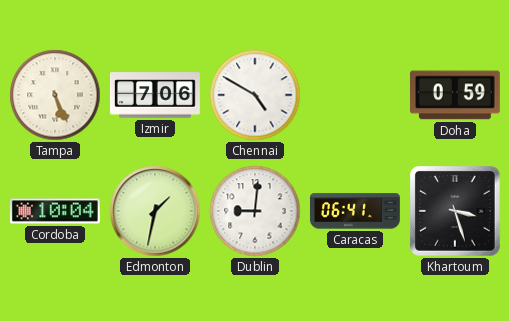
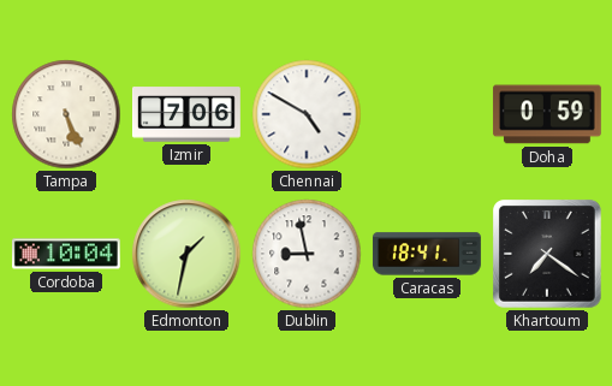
Dublin: 9:01 -> 8:58
Caracas: 06:41 -> 18:41
Khartoum: 3:27 -> 7:21
